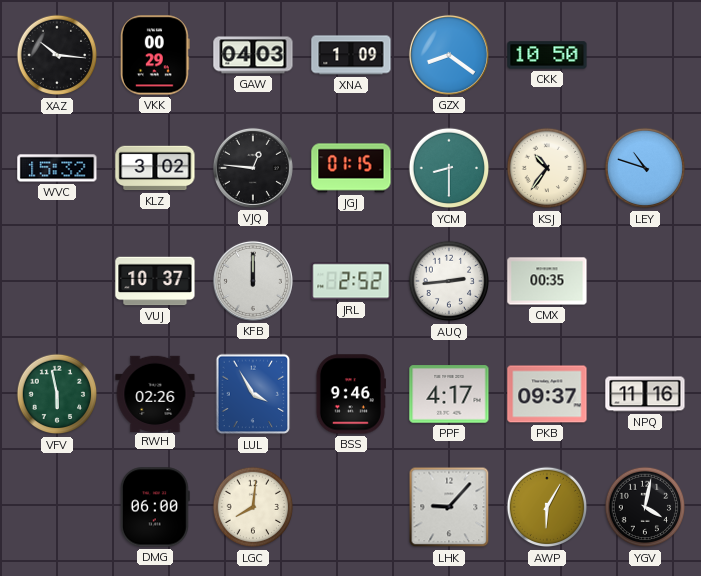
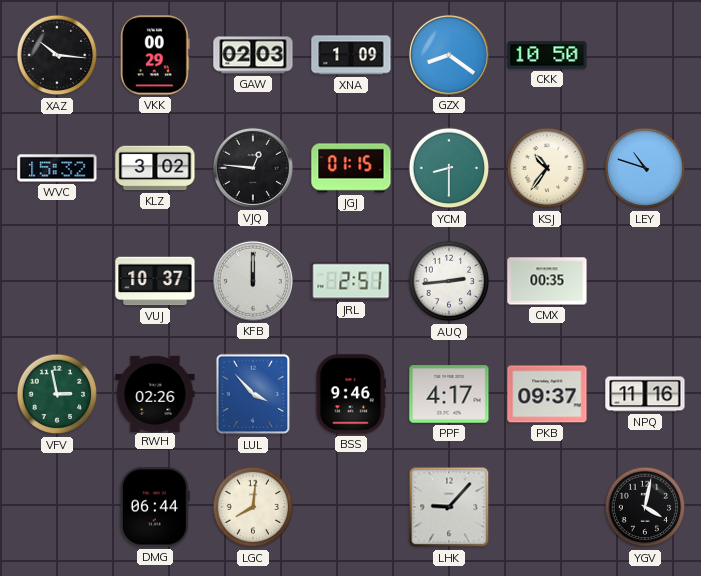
GAW: 04:03 -> 02:03
JRL: 2:52 -> 2:51
VFV: 5:58 -> 2:58
LUL: 3:55 -> 3:53
DMG: 06:00 -> 06:44
AWP: 6:05 -> none
